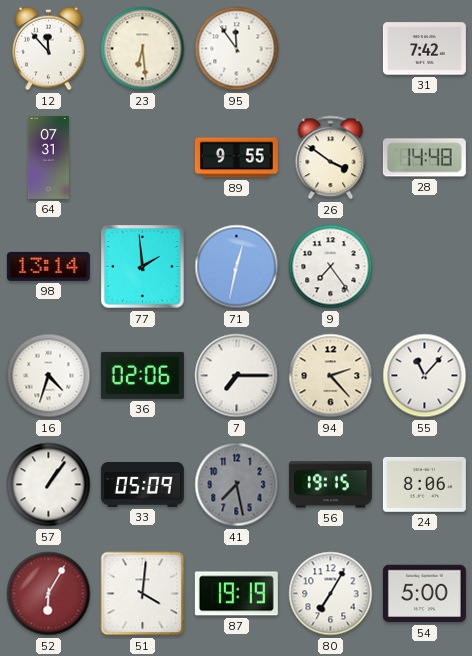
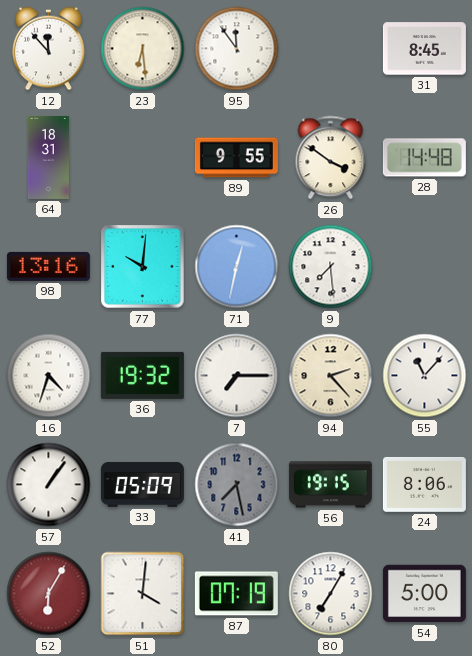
31: 7:42 -> 8:45
64: 07:31 -> 18:31
98: 13:14 -> 13:16
77: 1:59 -> 10:01
9: 7:24 -> 7:29
36: 02:06 -> 19:32
87: 19:19 -> 07:19
